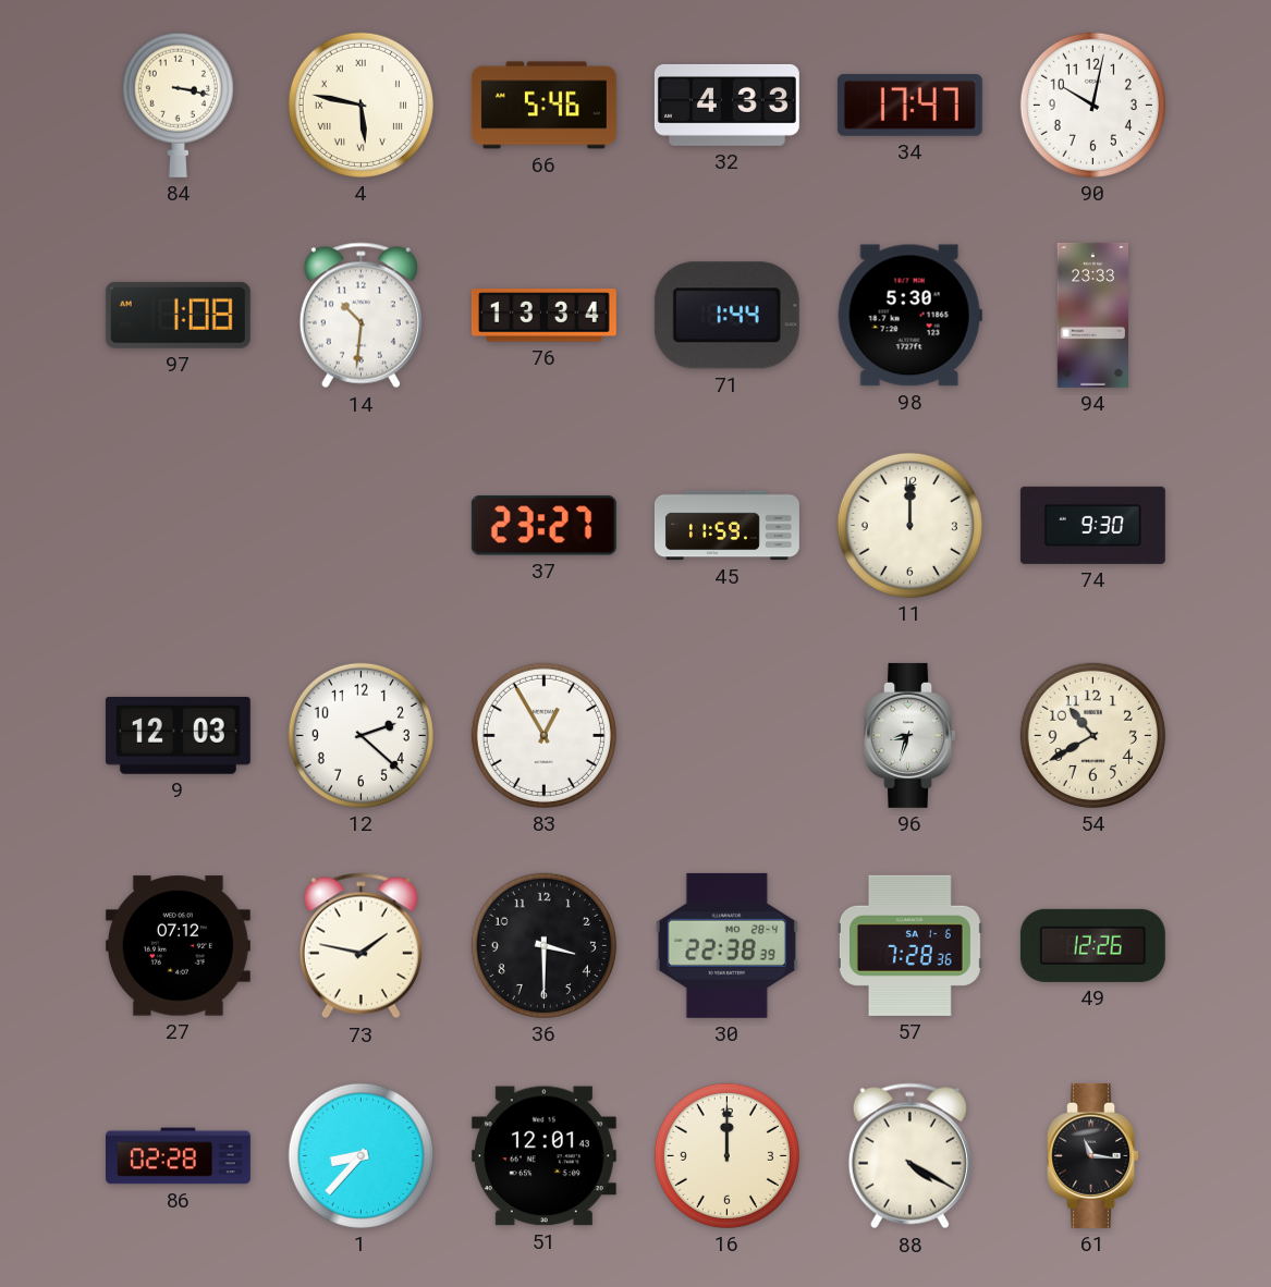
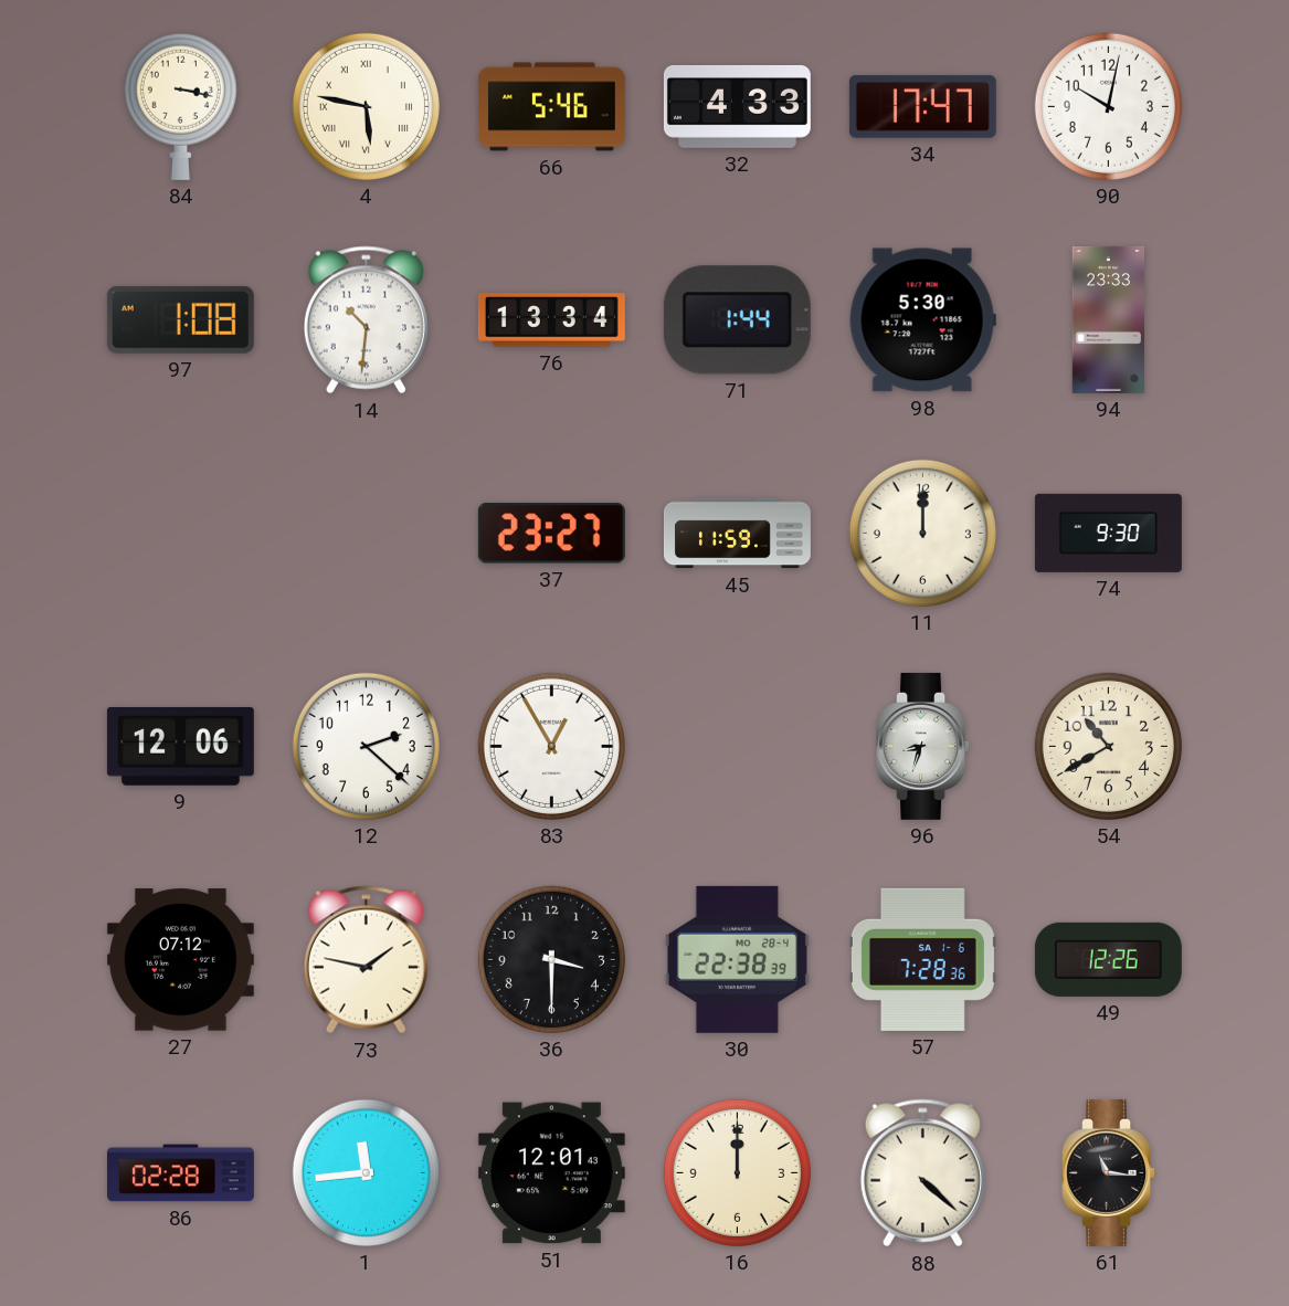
9: 12:03 -> 12:06
1: 8:37 -> 11:44
88: 4:20 -> 4:22
